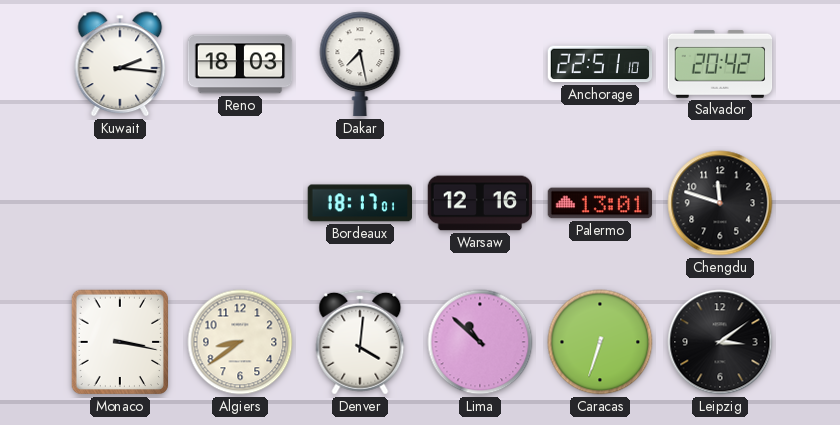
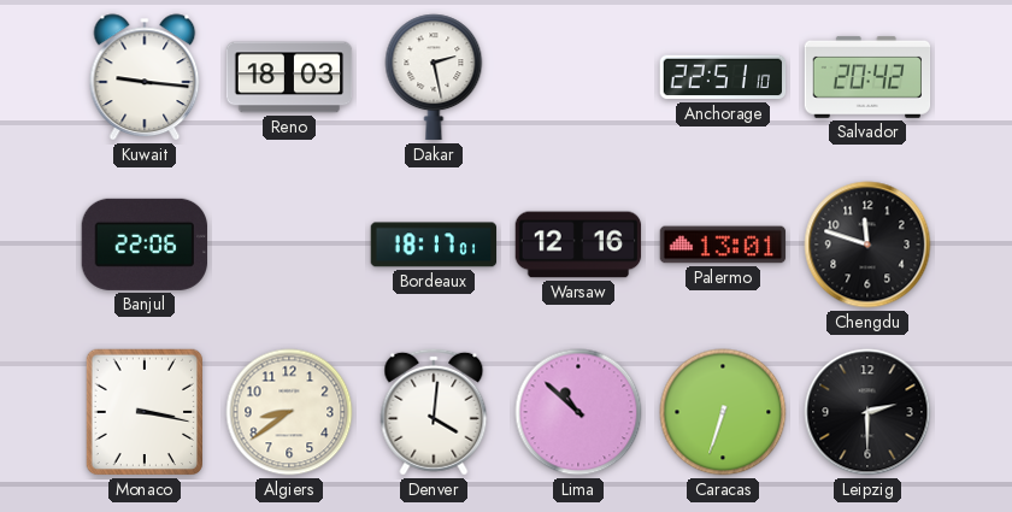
Kuwait: 2:16 -> 9:16
Dakar: 7:28 -> 2:28
Banjul: none -> 22:06
Leipzig: 3:09 -> 2:30
